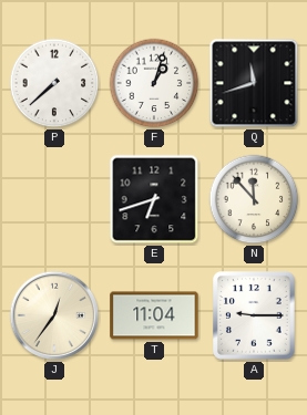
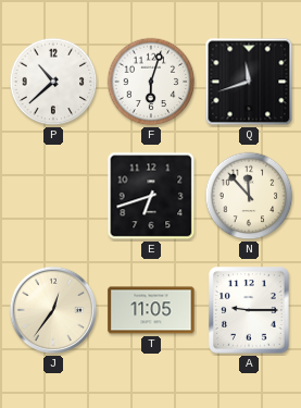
P: 7:38 -> 10:38
F: 1:03 -> 6:03
T: 11:04 -> 11:05
